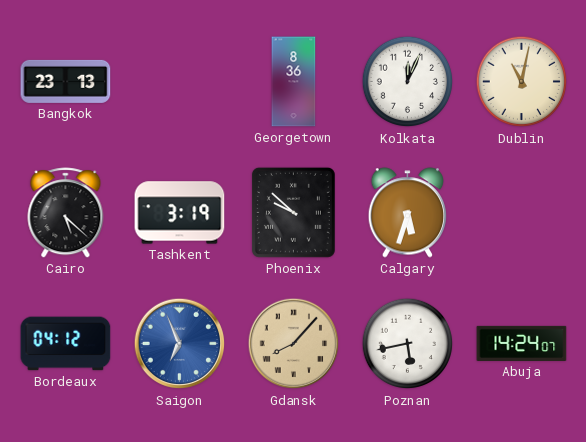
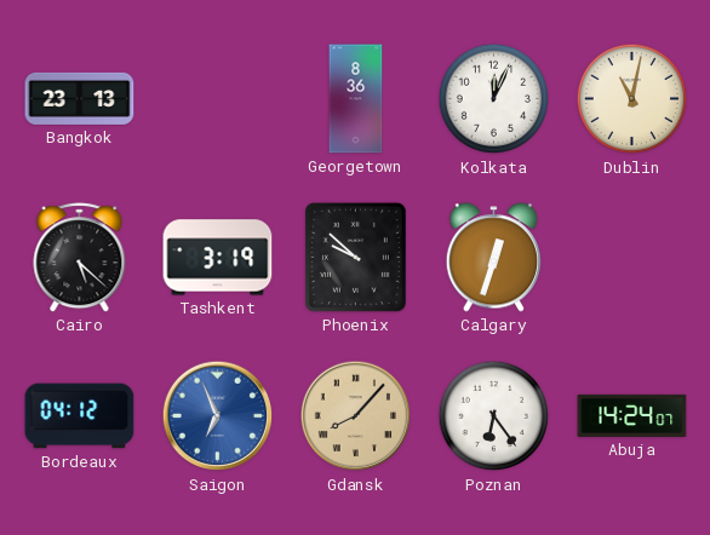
Calgary: 5:33 -> 12:33
Poznan: 5:43 -> 6:24
